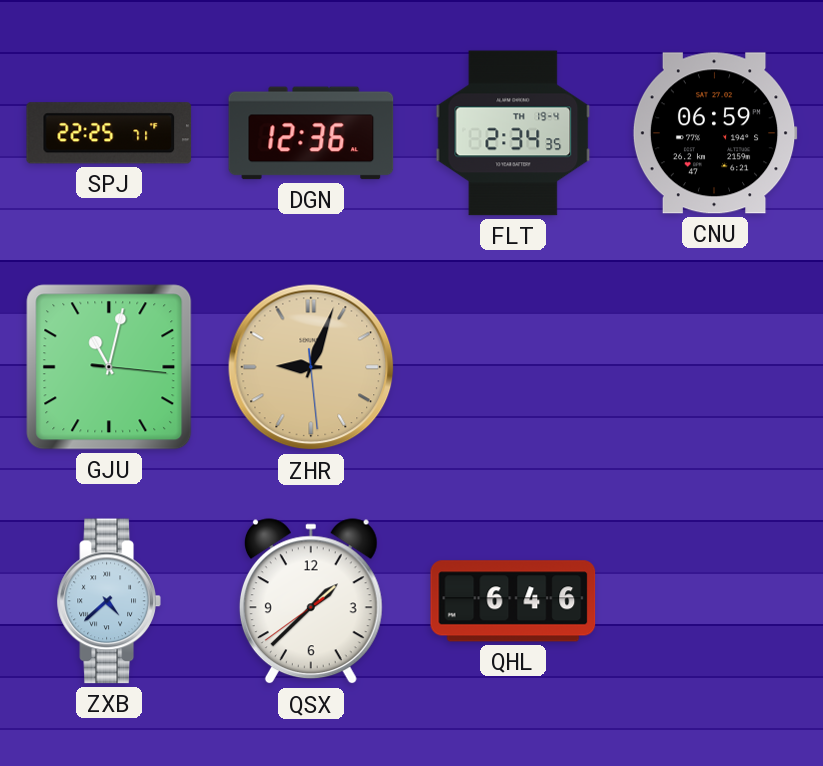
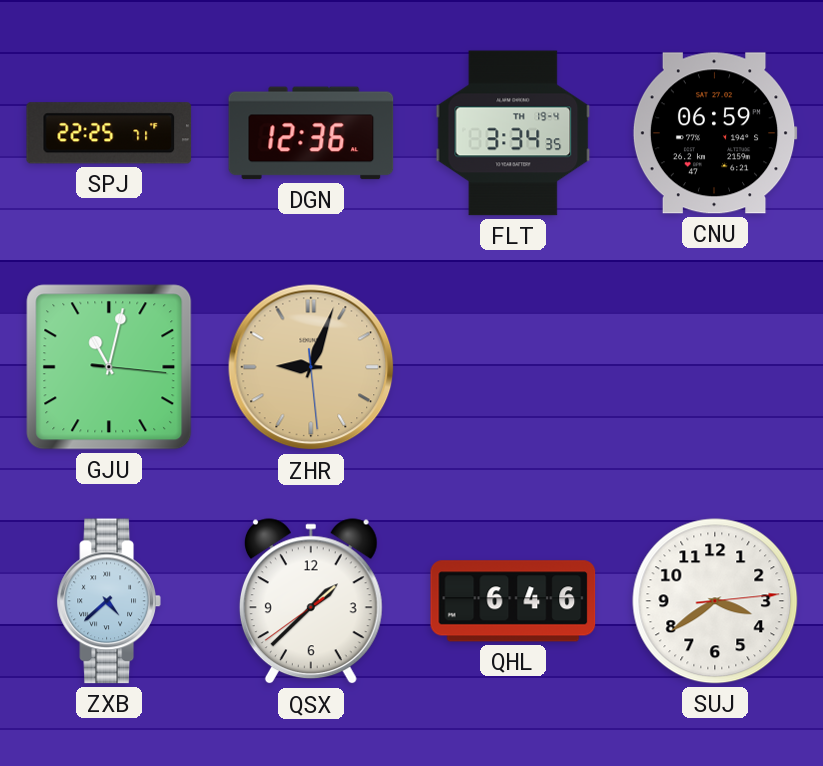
FLT: 2:34 -> 3:34
SUJ: none -> 3:39
